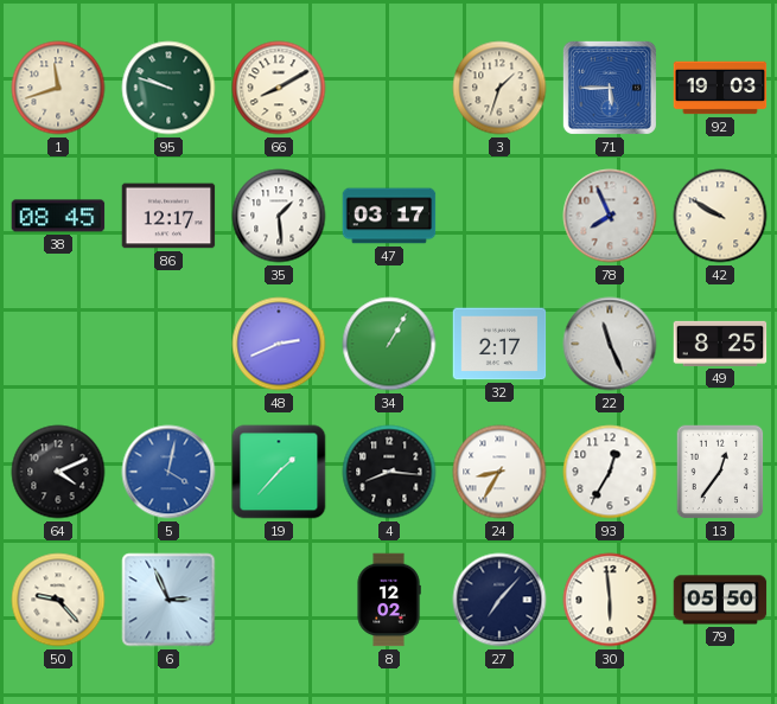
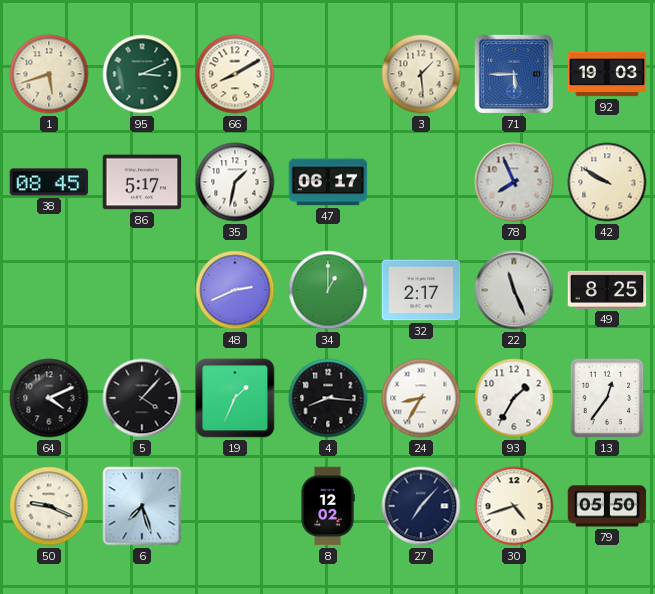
1: 11:42 -> 5:42
95: 9:48 -> 3:11
3: 1:33 -> 1:29
86: 12:17 -> 5:17
35: 1:29 -> 1:32
47: 03:17 -> 06:17
34: 1:05 -> 1:00
5: 4:02 -> 4:07
5 dial: blue -> black
19: 1:37 -> 1:34
93: 12:35 -> 1:35
50: 9:23 -> 9:19
6: 2:56 -> 7:27
30: 5:59 -> 4:42
